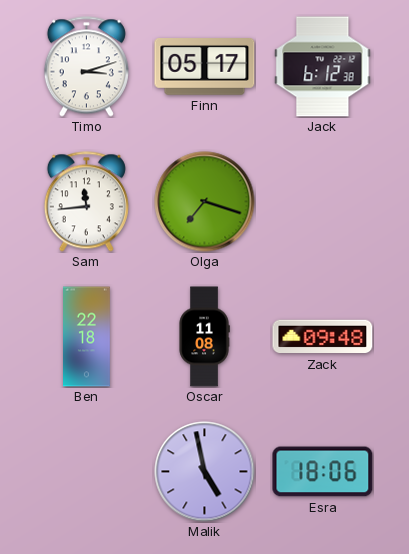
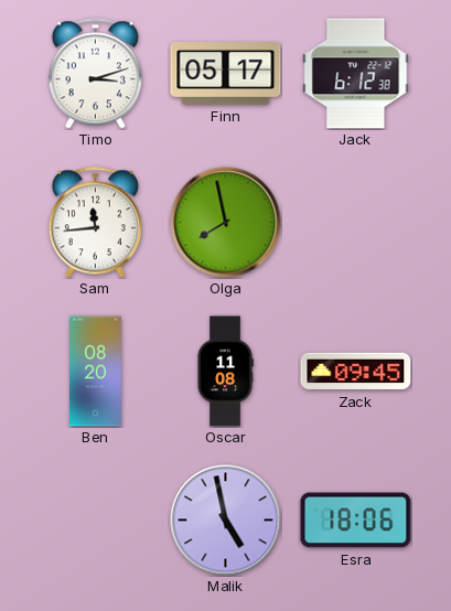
Olga: 7:18 -> 7:58
Ben: 22:18 -> 08:20
Zack: 09:48 -> 09:45
